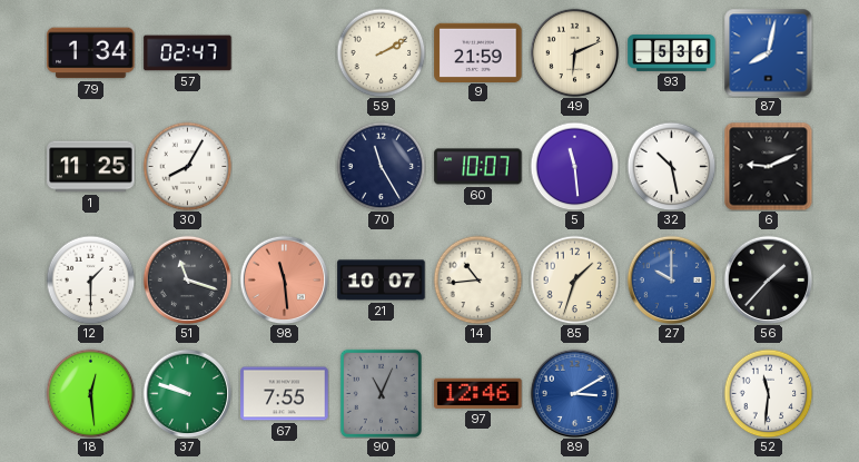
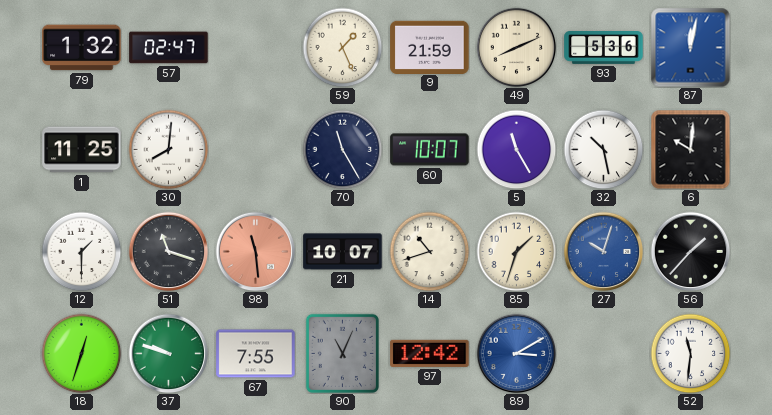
79: 1:34 -> 1:32
59: 2:10 -> 1:26
49: 6:11 -> 8:11
87: 8:02 -> 12:02
30: 8:05 -> 8:01
5: 11:29 -> 11:25
6: 9:11 -> 10:01
14: 10:44 -> 10:42
27: 10:00 -> 10:03
18: 12:29 -> 12:33
97: 12:46 -> 12:42
